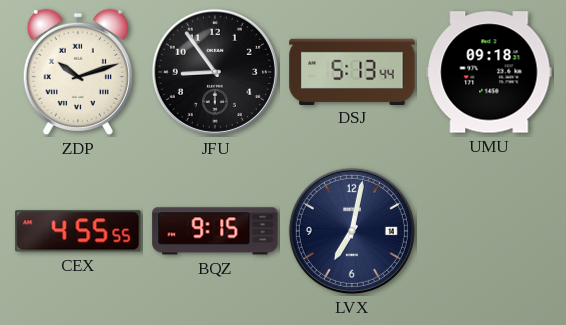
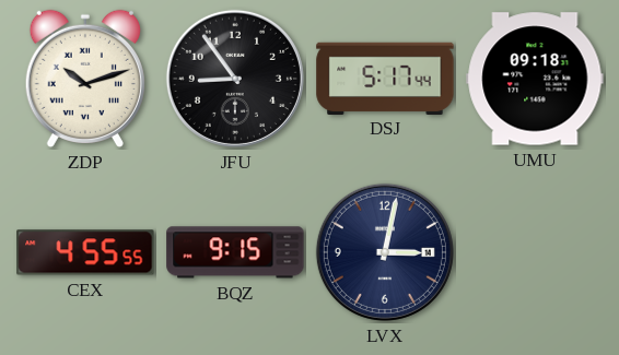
DSJ: 5:13 -> 5:17
LVX: 7:02 -> 3:02
